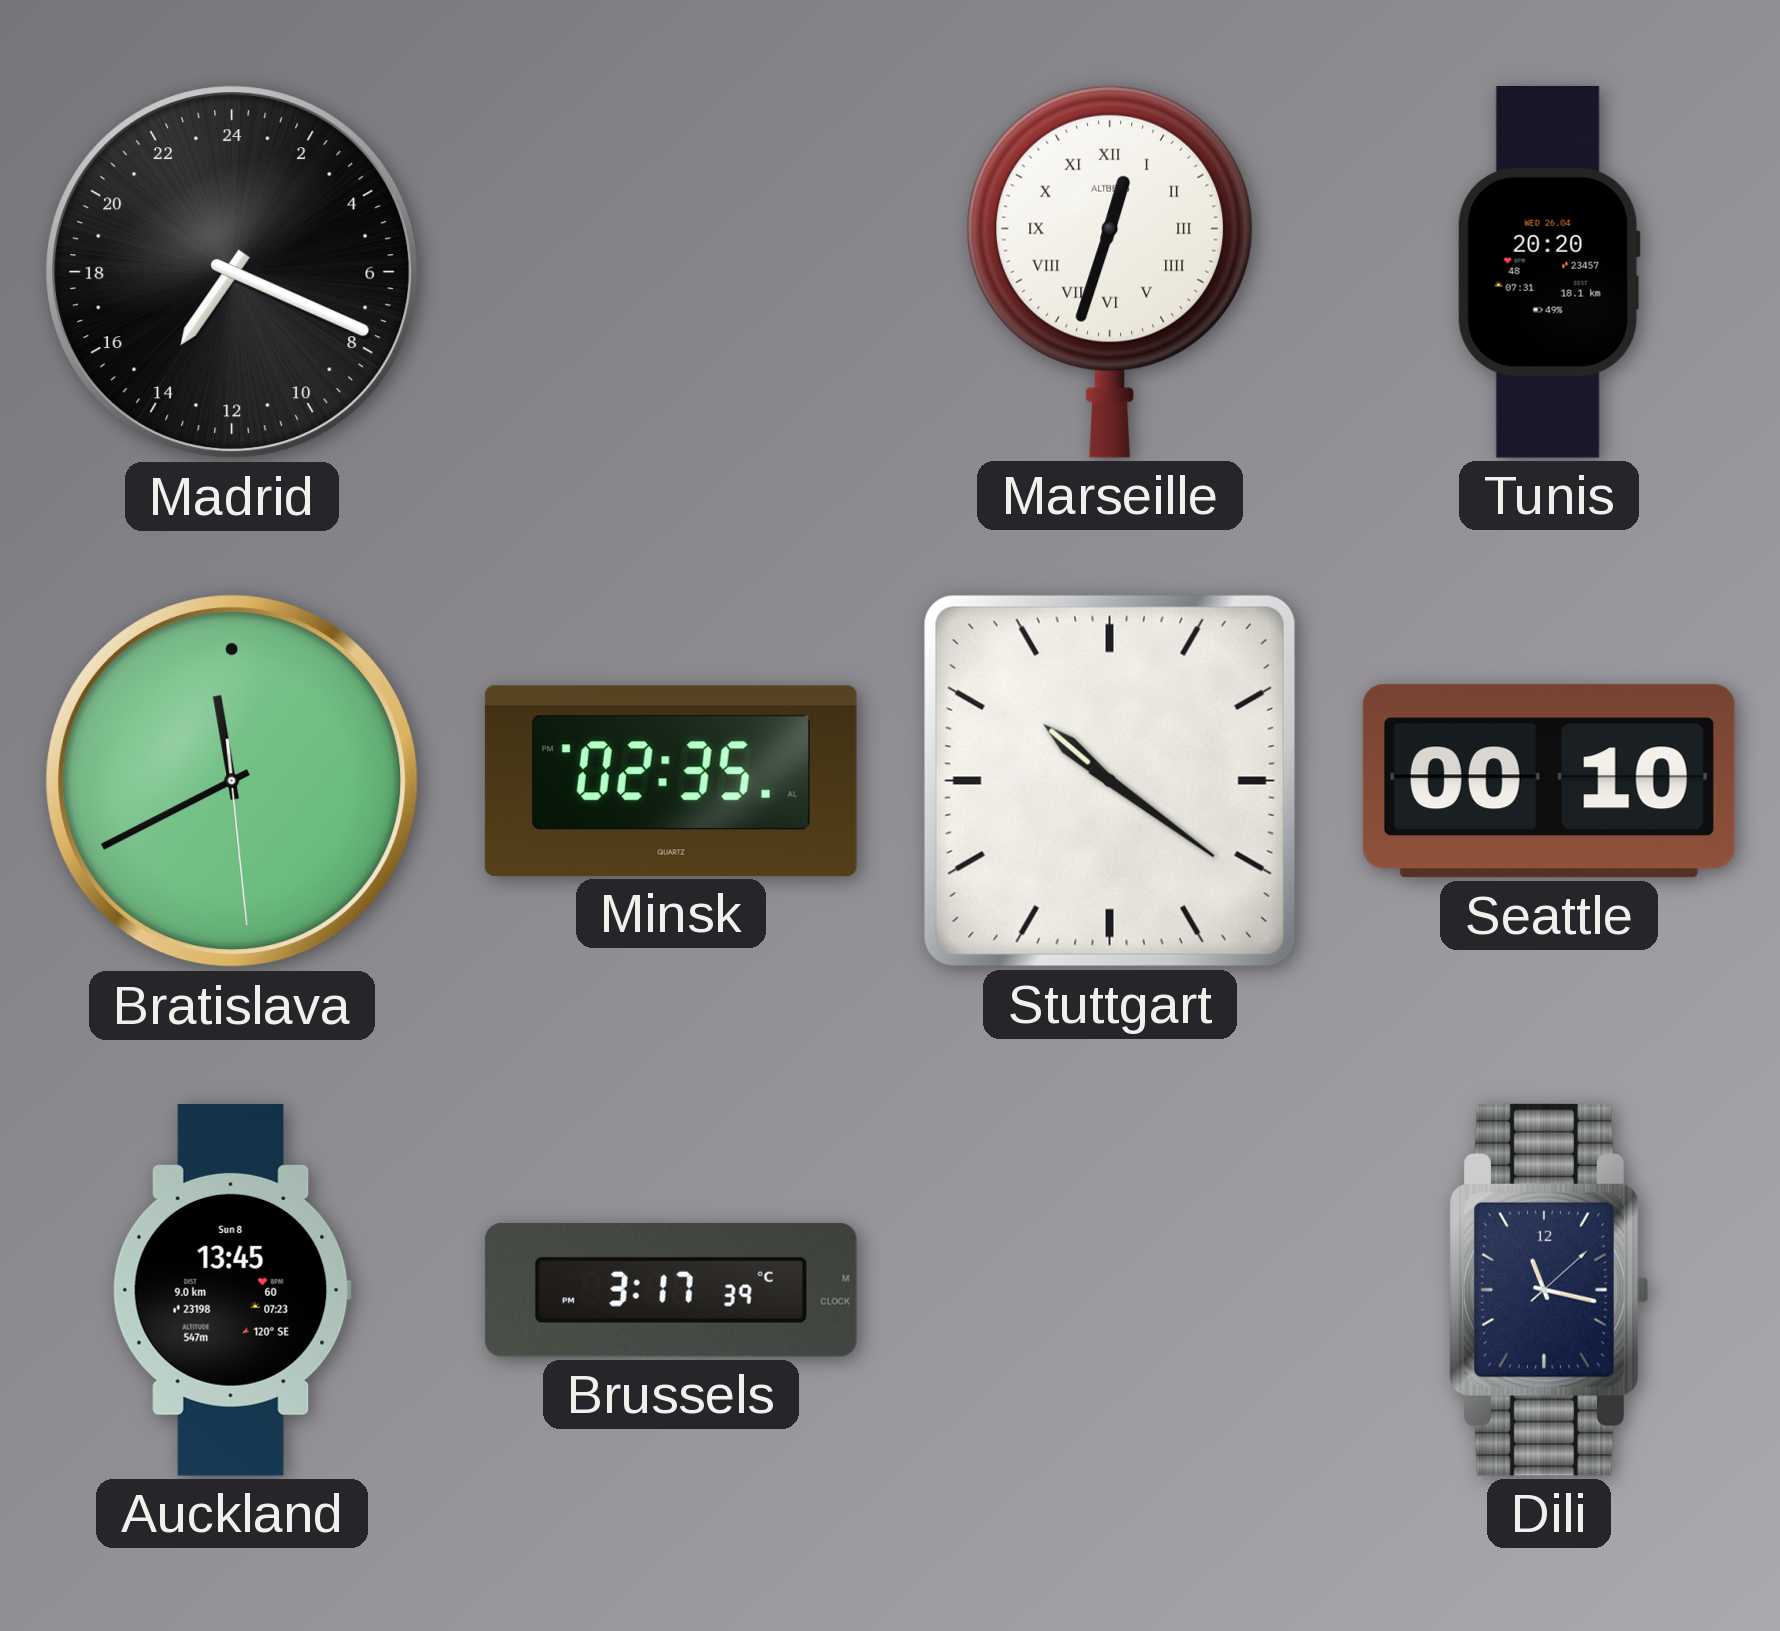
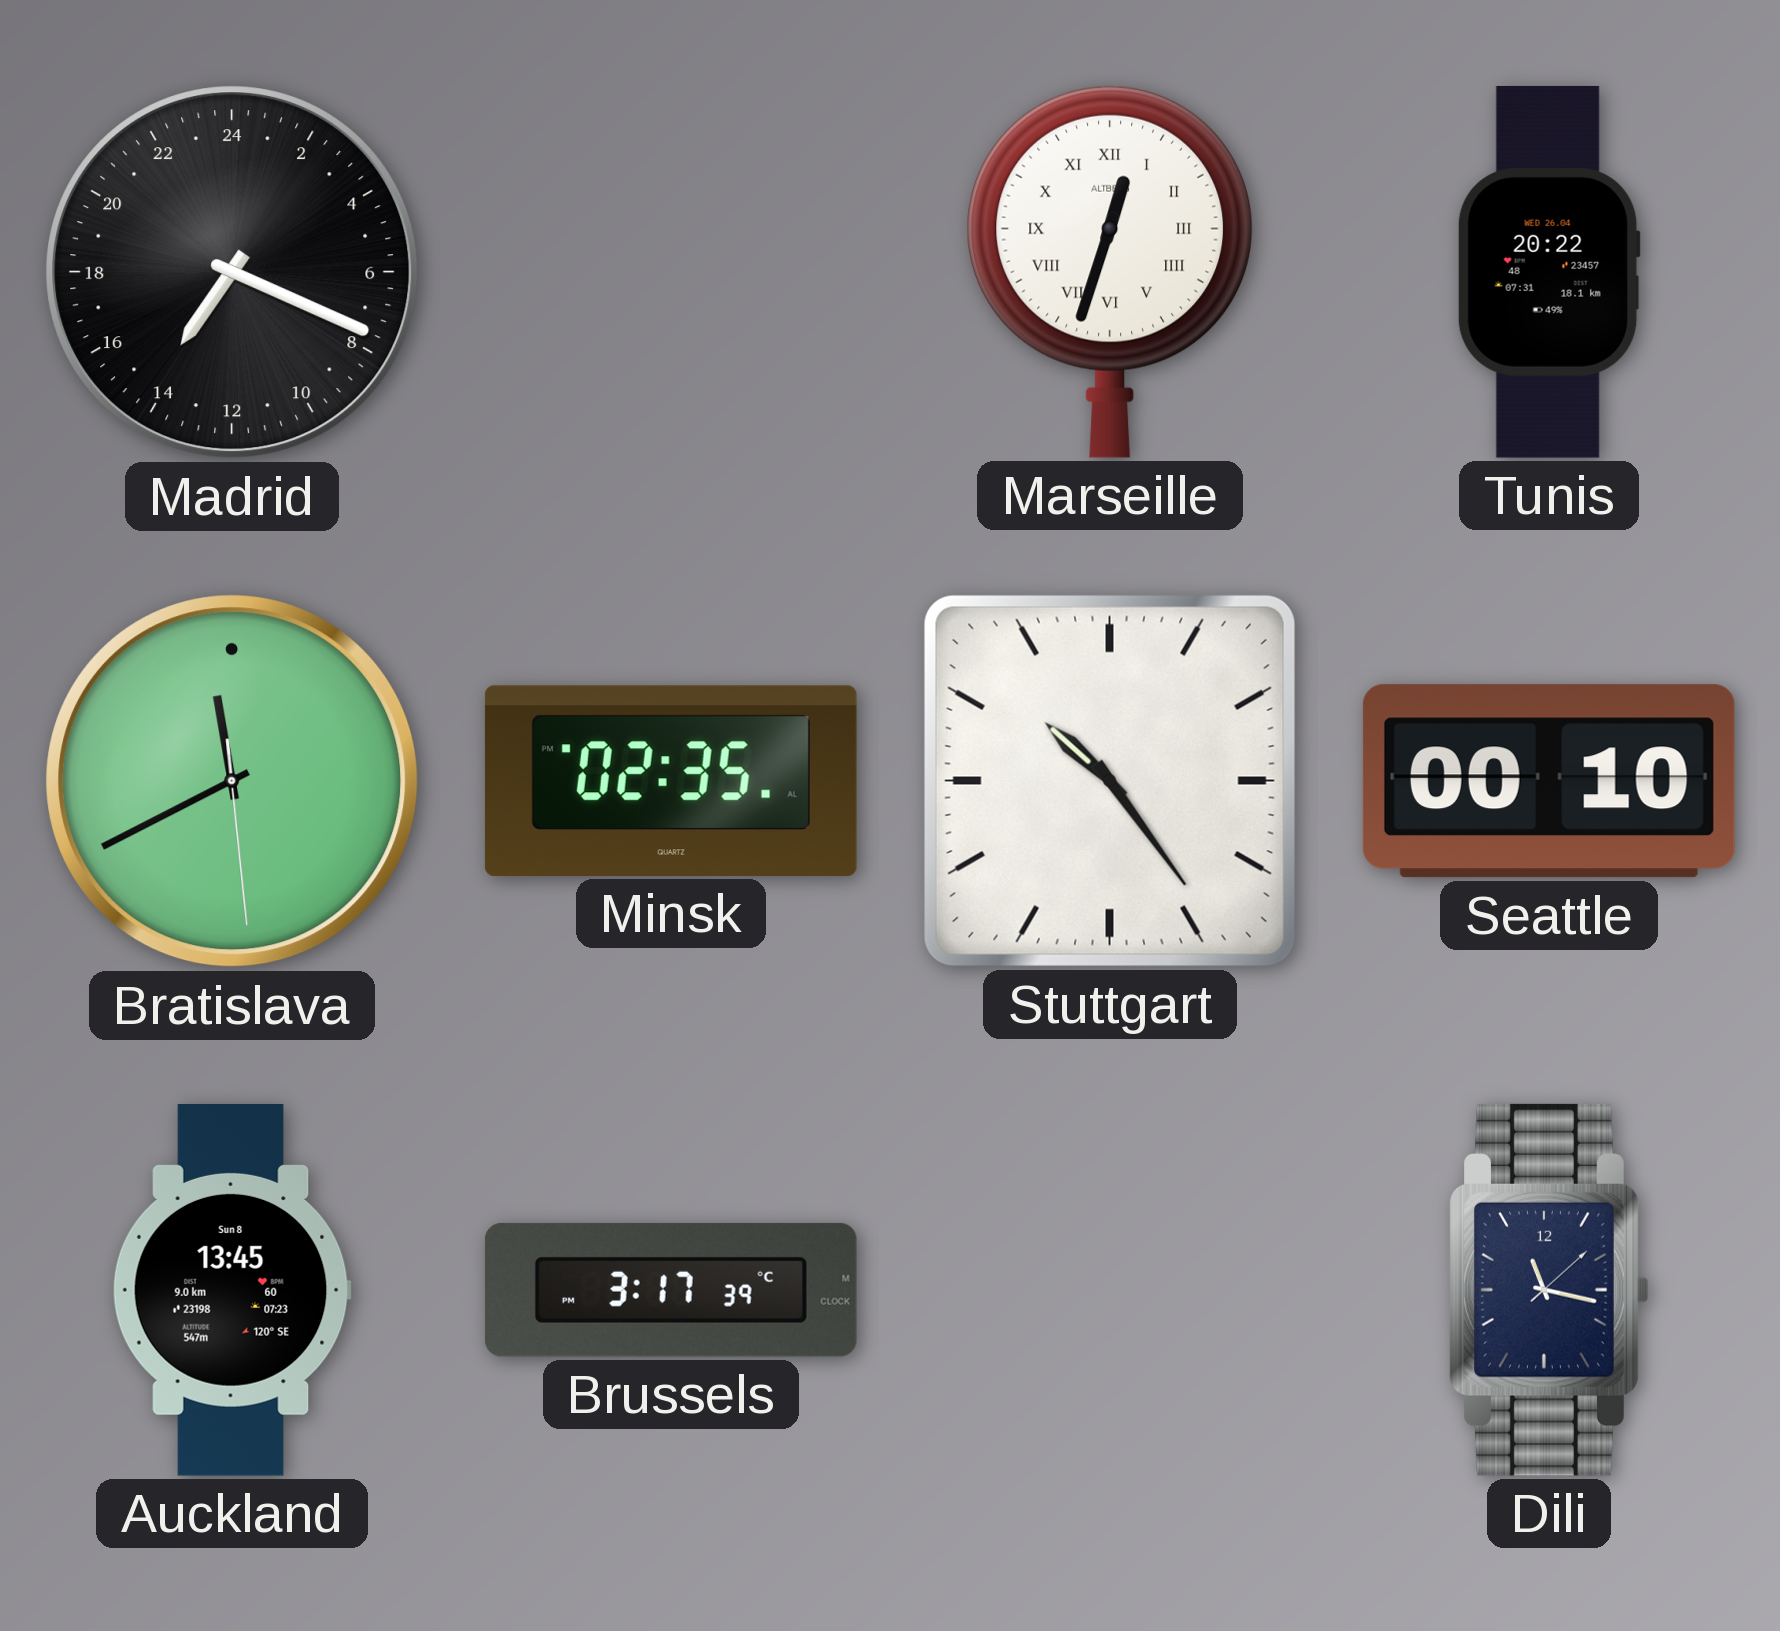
Tunis: 20:20 -> 20:22
Stuttgart: 10:21 -> 10:24
